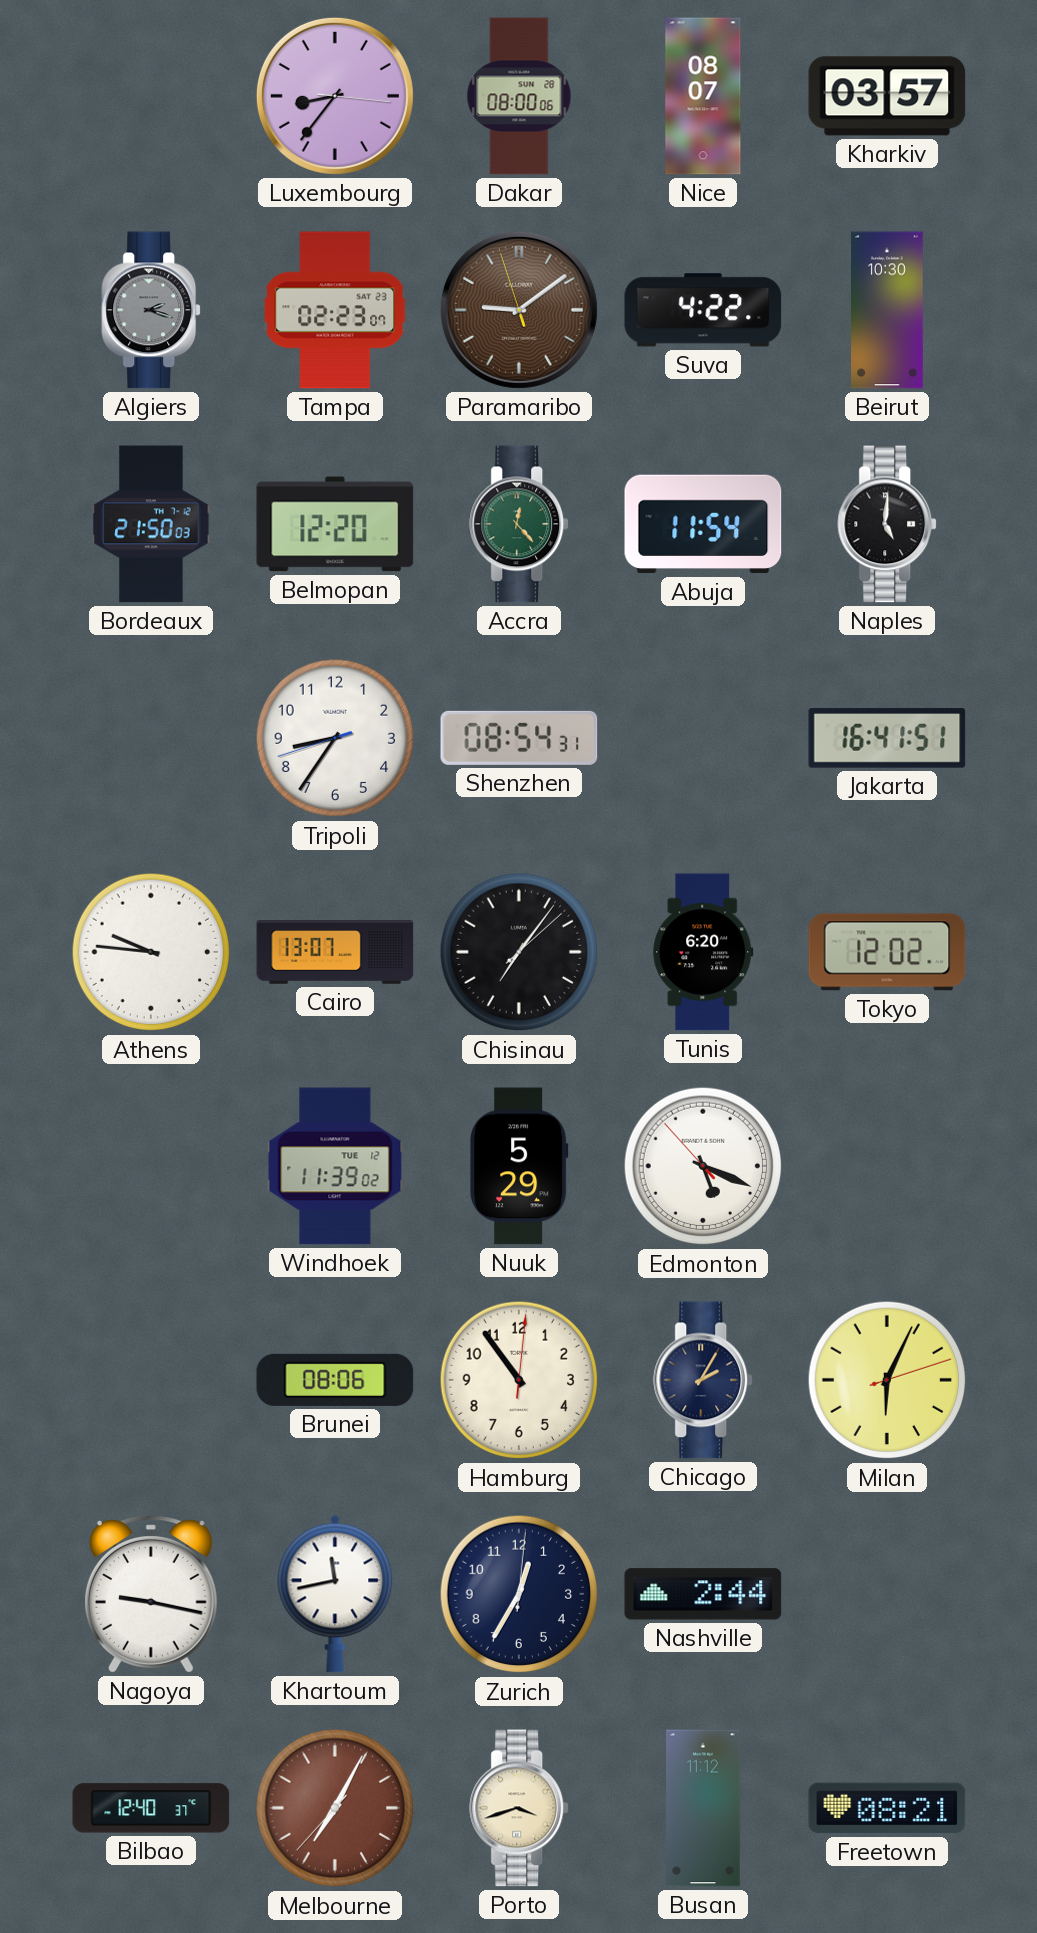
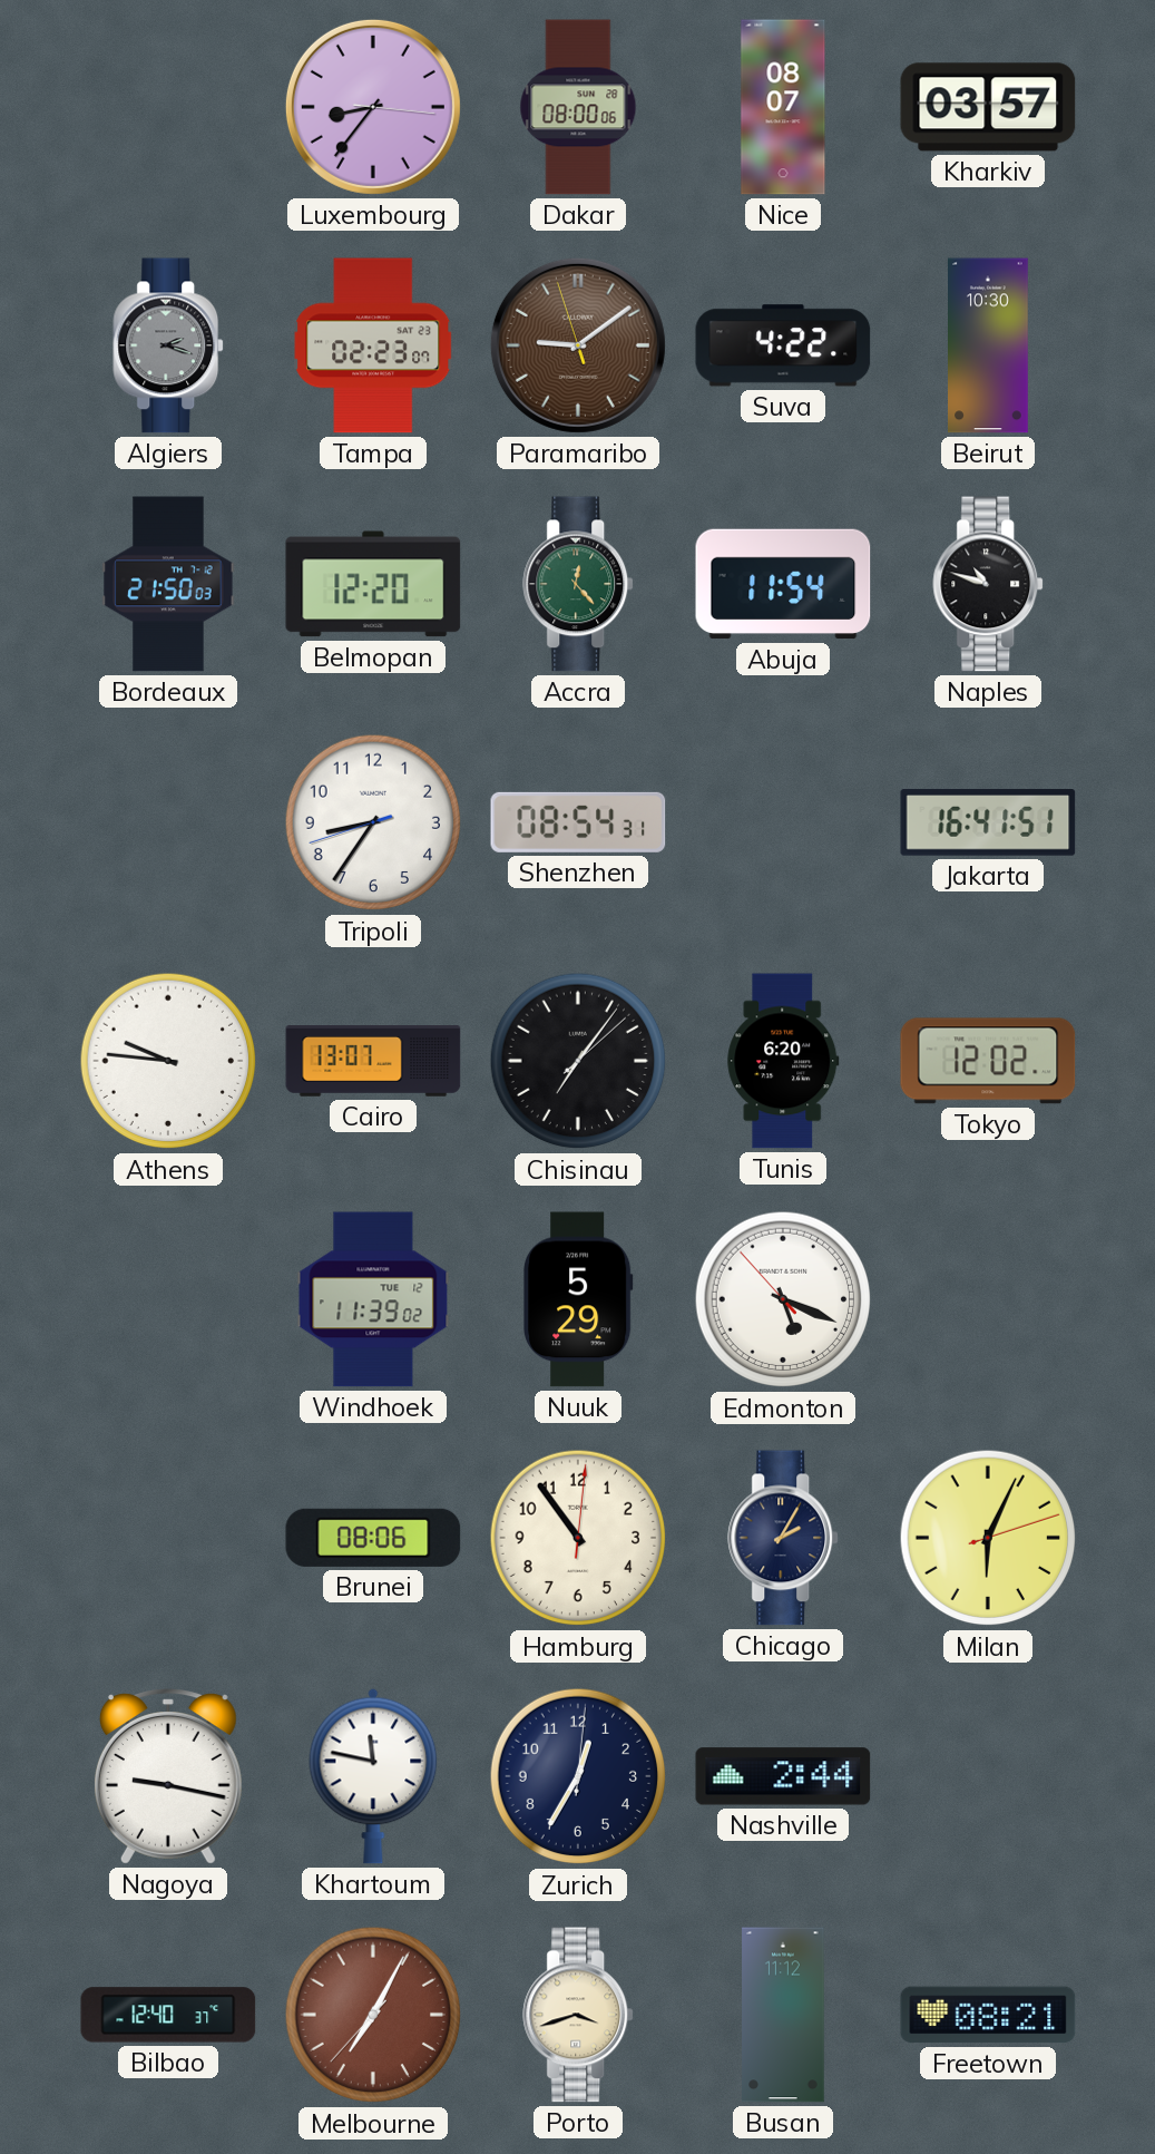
Naples: 5:01 -> 10:48
Khartoum: 11:43 -> 11:47
